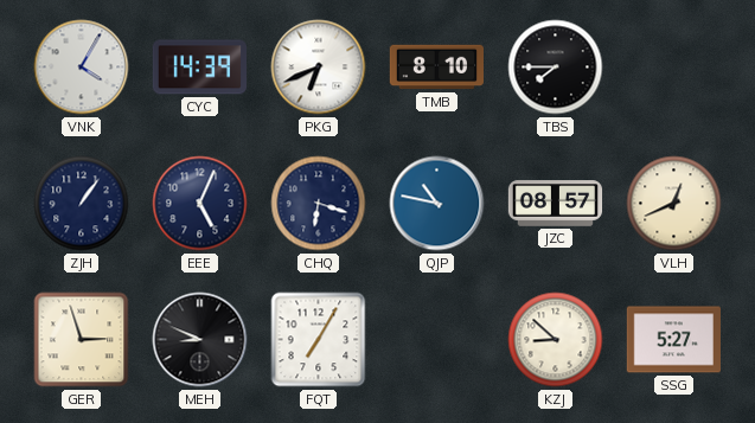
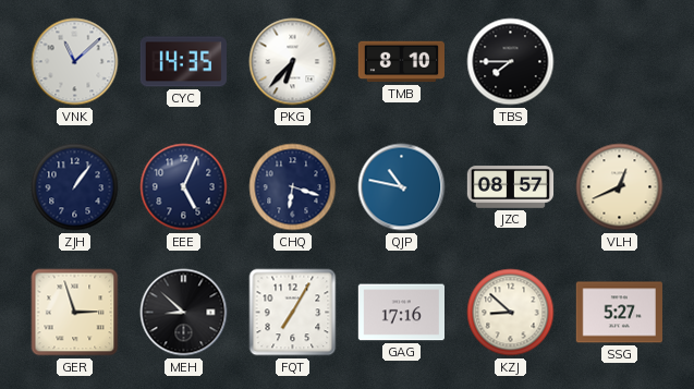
VNK: 4:05 -> 11:08
CYC: 14:39 -> 14:35
PKG: 6:41 -> 6:37
MEH: 8:49 -> 8:52
GAG: none -> 17:16
